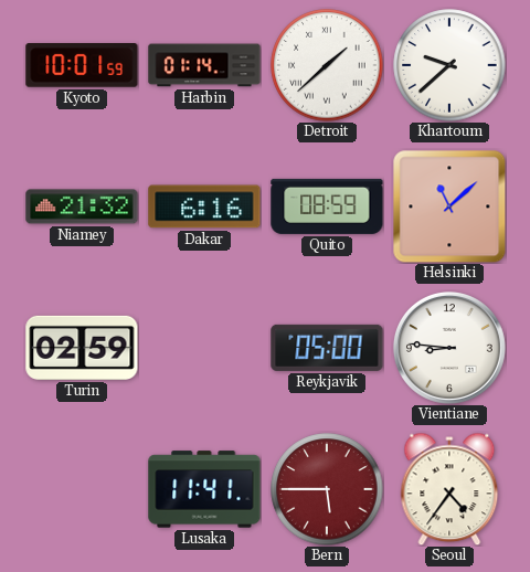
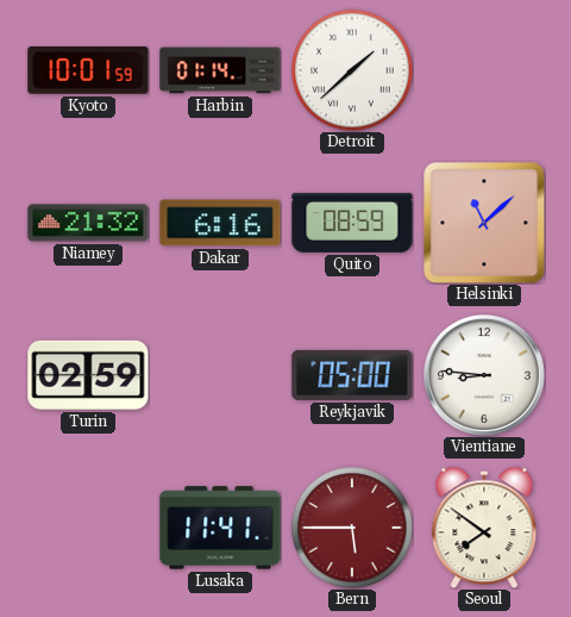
Khartoum: 9:38 -> none
Seoul: 4:36 -> 7:51
